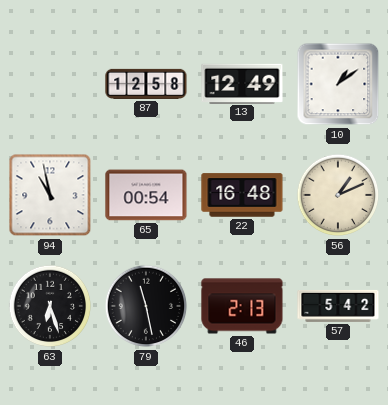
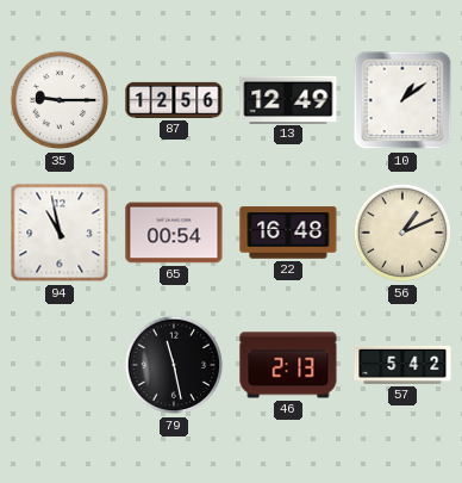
35: none -> 9:15
87: 12:58 -> 12:56
63: 6:27 -> none
